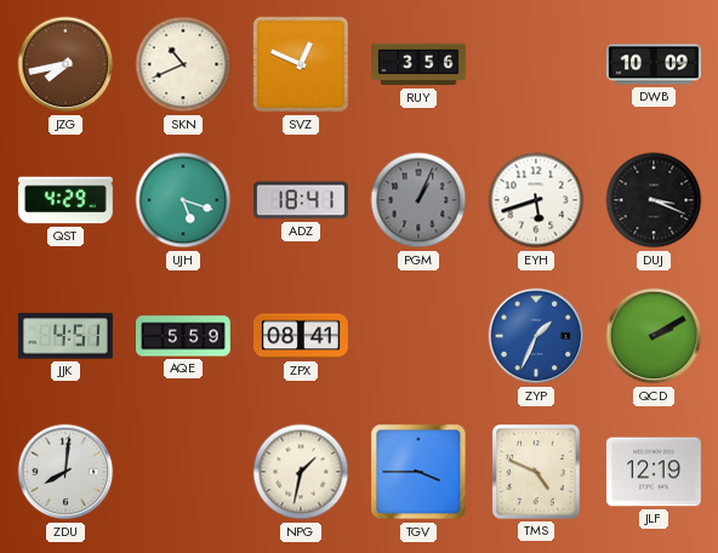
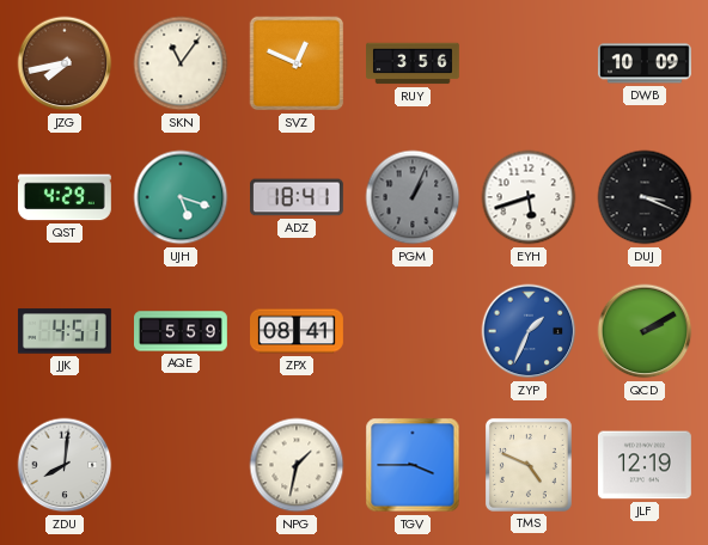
SKN: 10:41 -> 11:06
